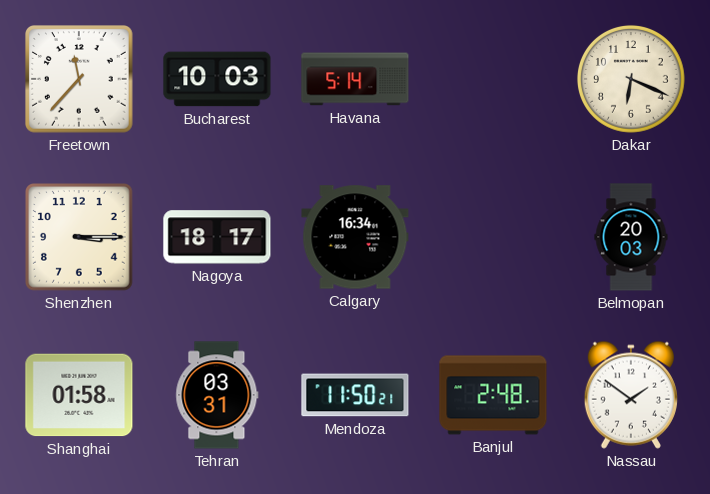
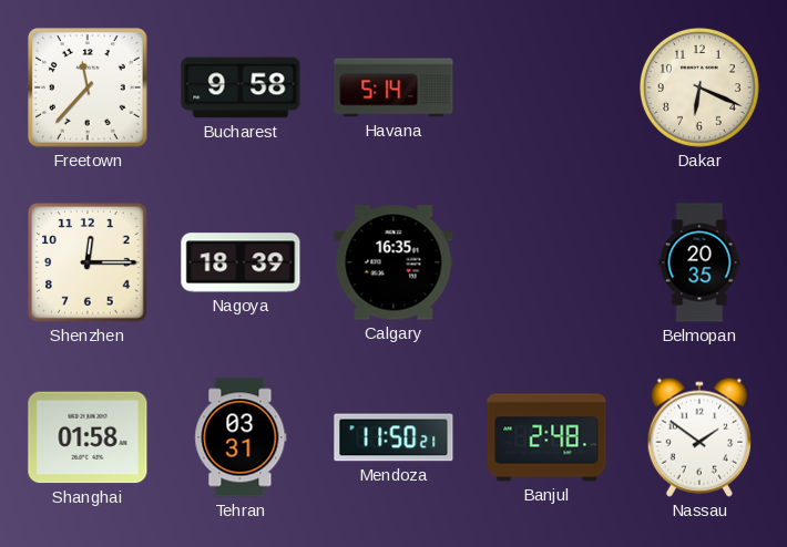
Bucharest: 10:03 -> 9:58
Shenzhen: 3:15 -> 12:15
Nagoya: 18:17 -> 18:39
Calgary: 16:34 -> 16:35
Belmopan: 20:03 -> 20:35
